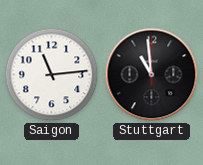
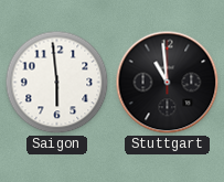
Saigon: 11:14 -> 5:59
